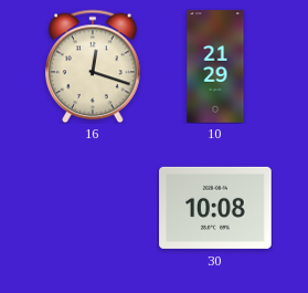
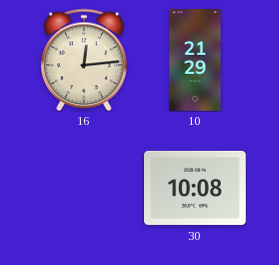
16: 12:18 -> 12:14
